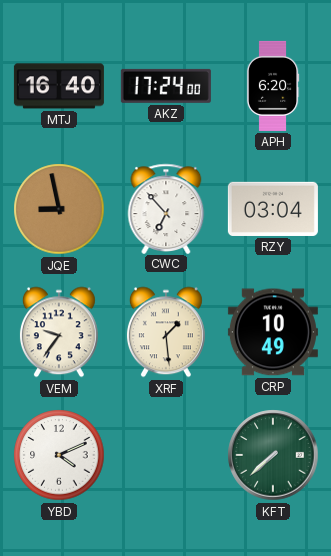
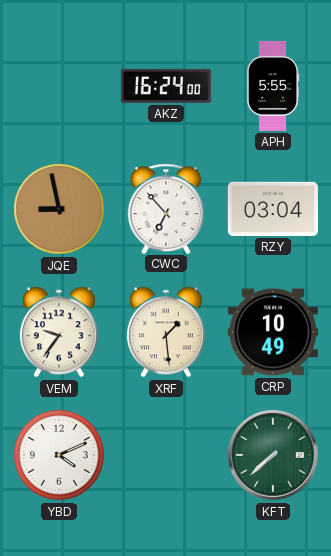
MTJ: 16:40 -> none
AKZ: 17:24 -> 16:24
APH: 6:20 -> 5:55
